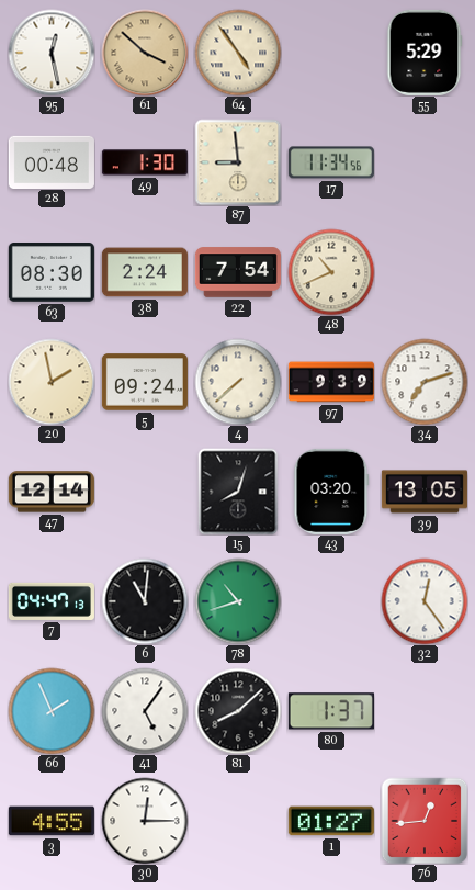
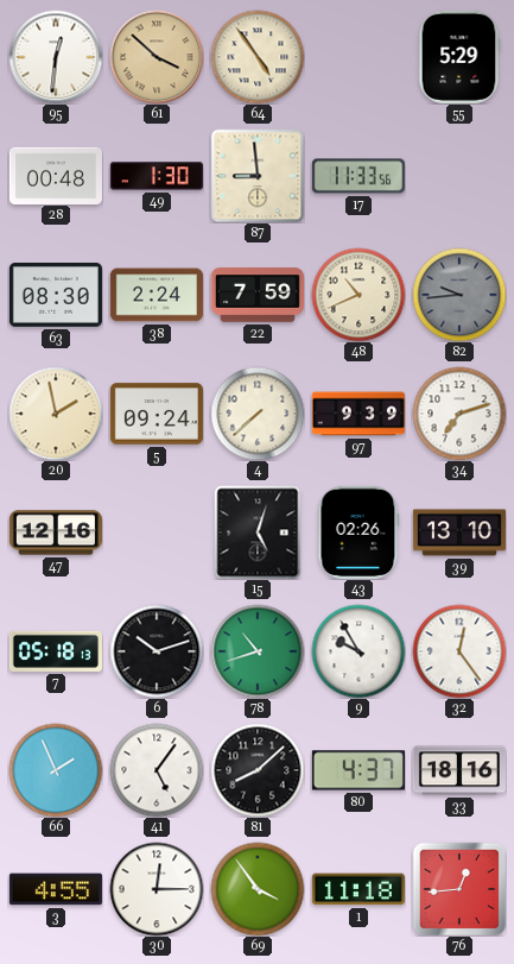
95: 12:28 -> 12:31
17: 11:34 -> 11:33
22: 7:54 -> 7:59
82: none -> 9:44
47: 12:14 -> 12:16
15: 8:03 -> 5:03
43: 03:20 -> 02:26
39: 13:05 -> 13:10
7: 04:47 -> 05:18
6: 11:01 -> 10:12
9: none -> 9:55
80: 1:37 -> 4:37
33: none -> 18:16
69: none -> 3:54
1: 01:27 -> 11:18
